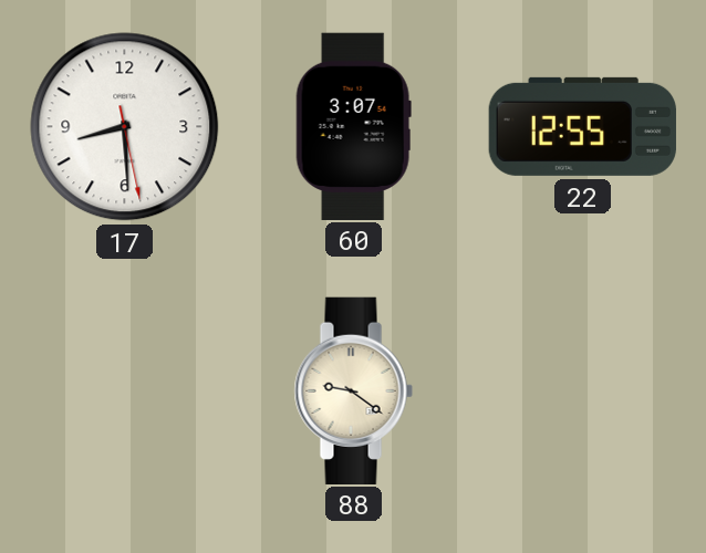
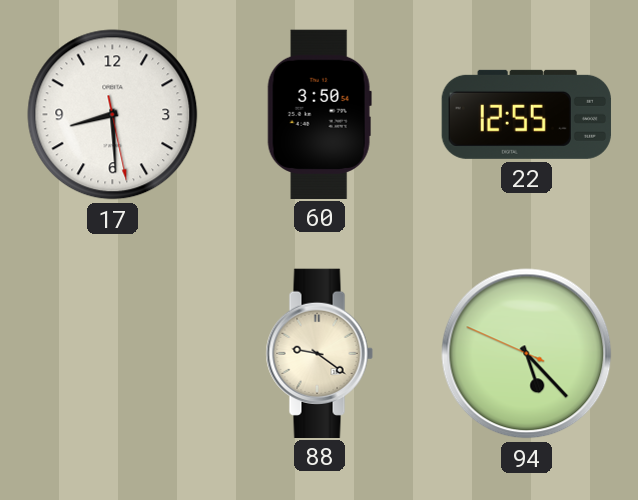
60: 3:07 -> 3:50
94: none -> 5:22
